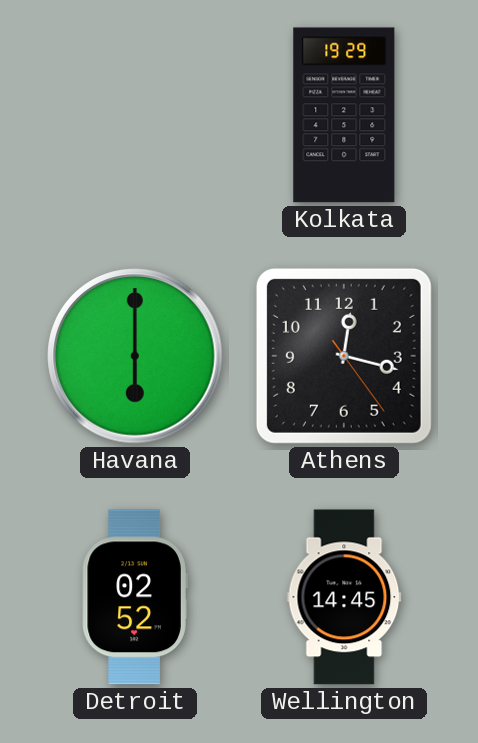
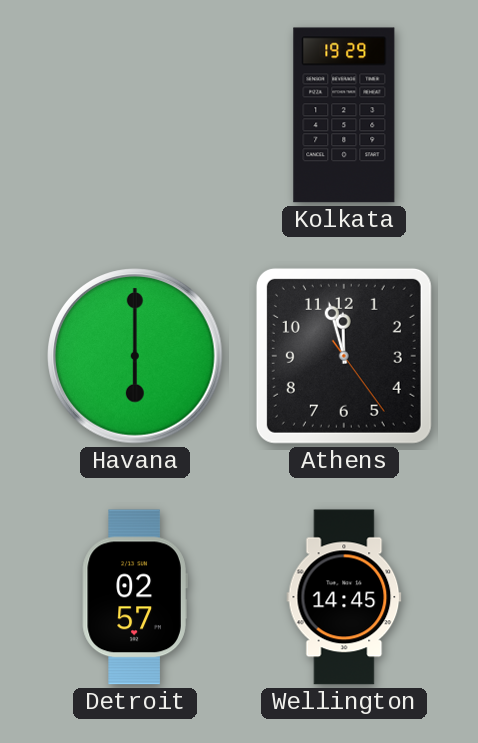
Athens: 12:17 -> 11:57
Detroit: 02:52 -> 02:57
